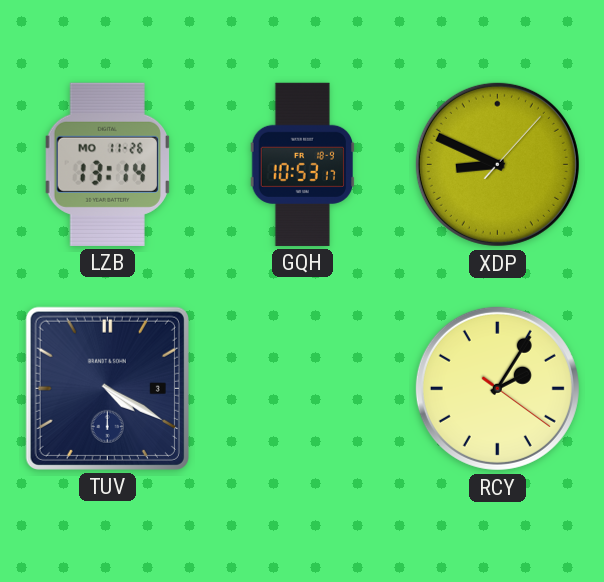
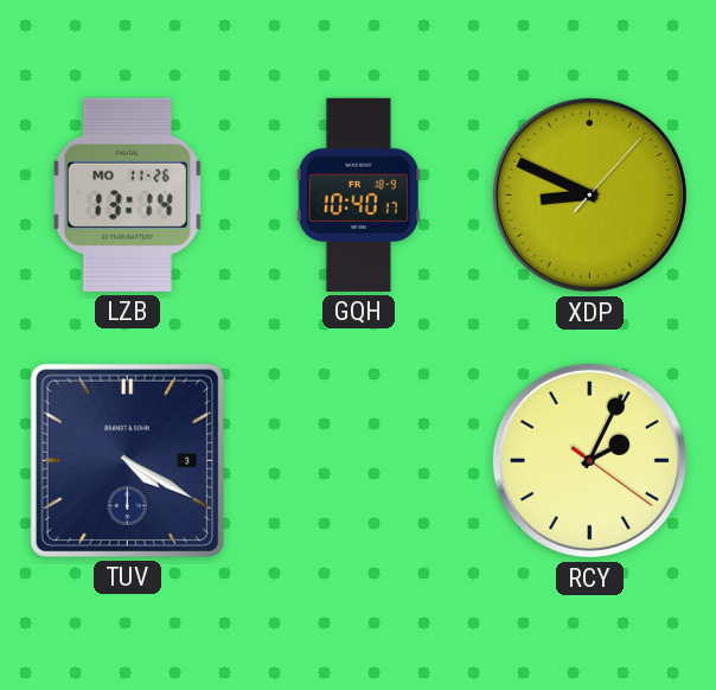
GQH: 10:53 -> 10:40
RCY: 2:05 -> 2:04
